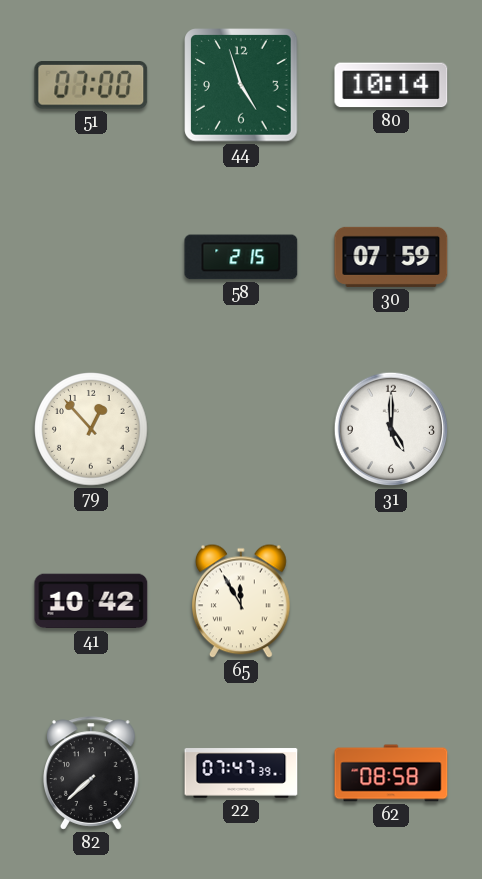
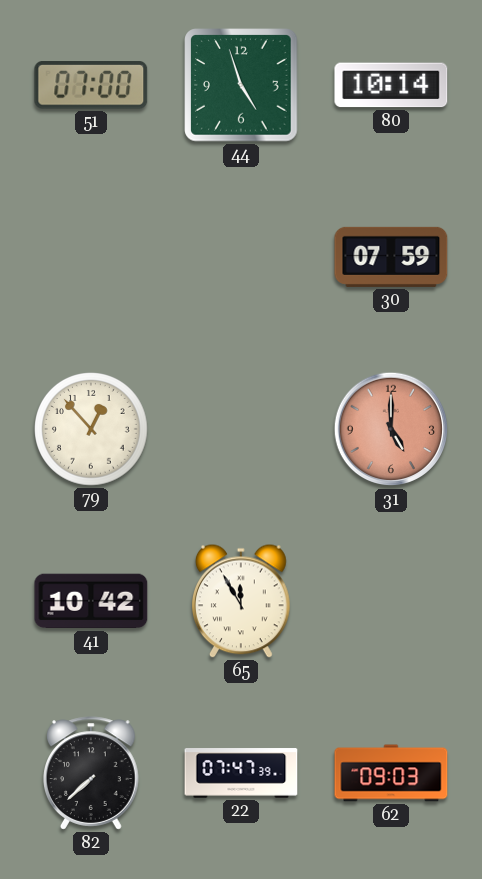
58: 2:15 -> none
31 dial: white -> salmon
62: 08:58 -> 09:03
